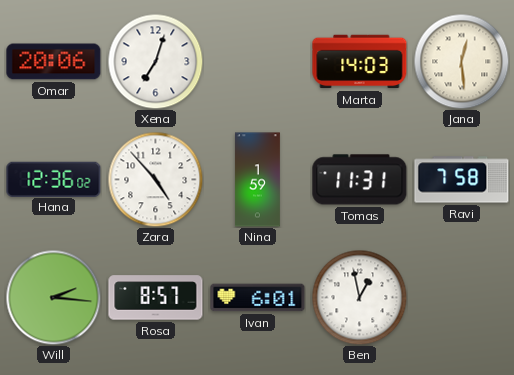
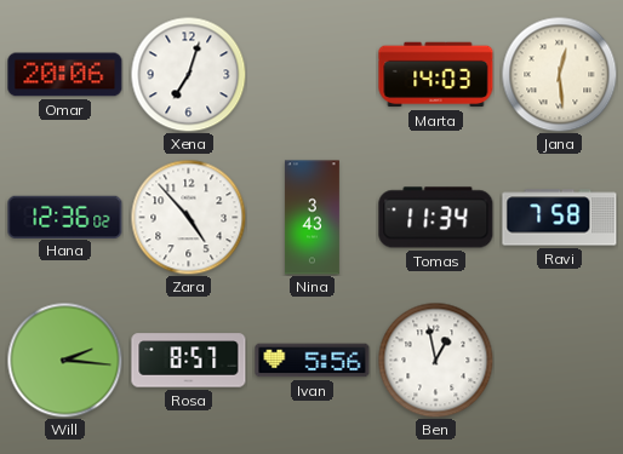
Nina: 1:59 -> 3:43
Tomas: 11:31 -> 11:34
Ivan: 6:01 -> 5:56
